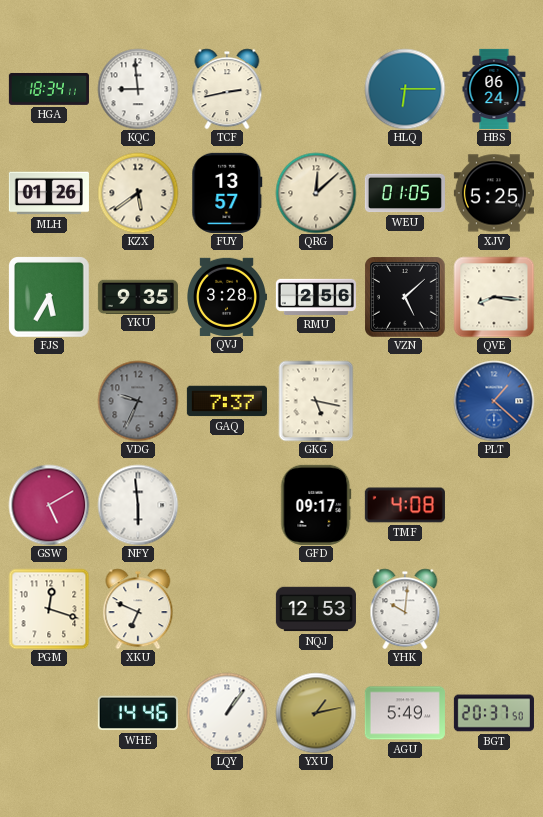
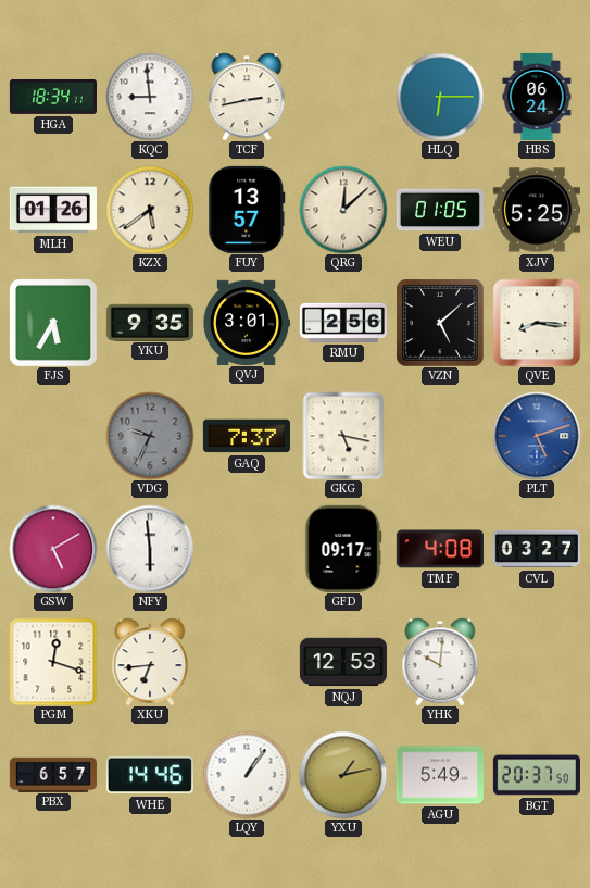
QVJ: 3:28 -> 3:01
PLT: 1:22 -> 5:12
CVL: none -> 03:27
XKU: 6:49 -> 6:44
PBX: none -> 6:57
